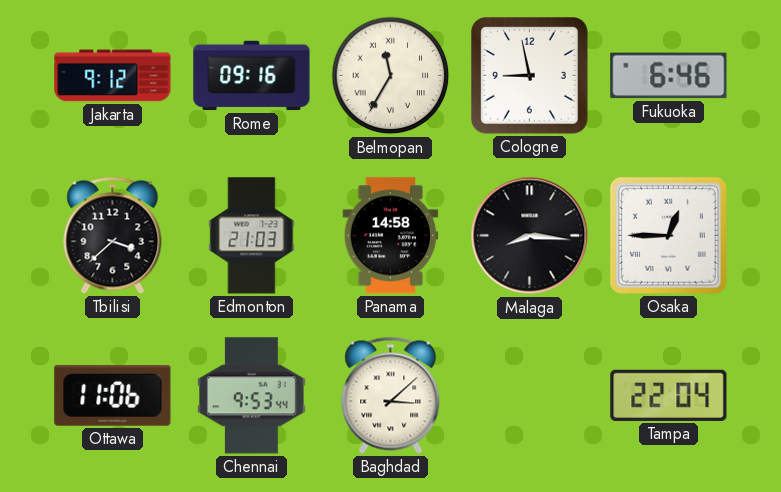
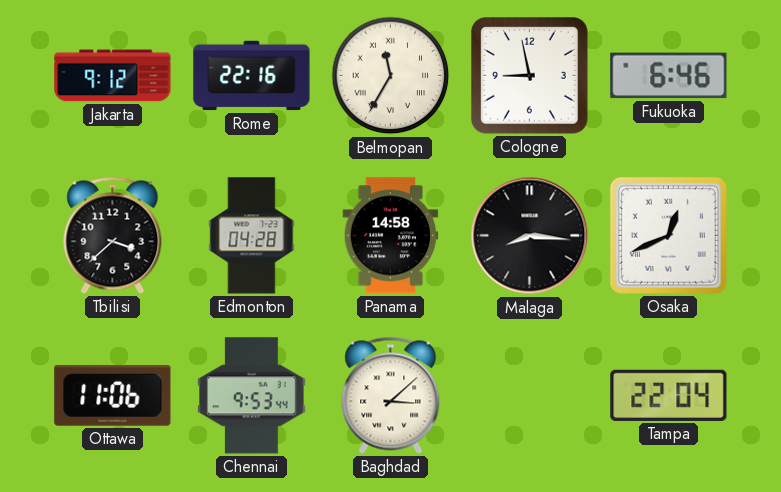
Rome: 09:16 -> 22:16
Edmonton: 21:03 -> 04:28
Osaka: 12:45 -> 12:41
